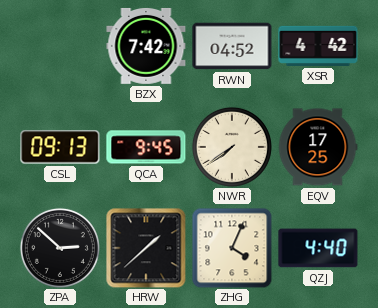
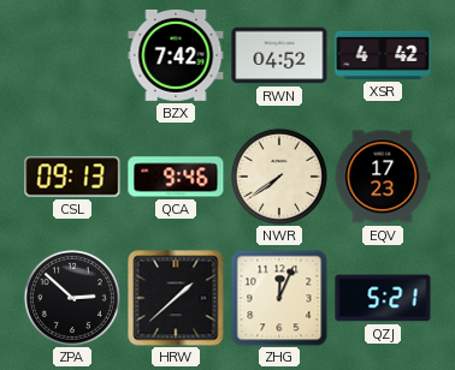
QCA: 9:45 -> 9:46
EQV: 17:25 -> 17:23
ZHG: 4:04 -> 12:04
QZJ: 4:40 -> 5:21
